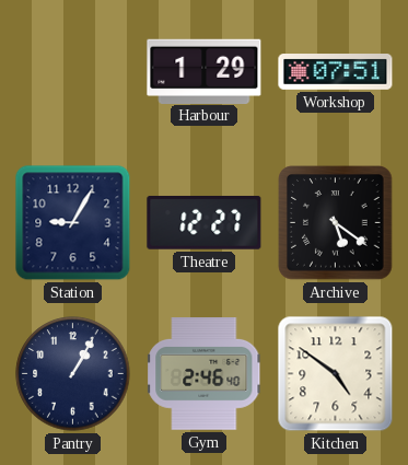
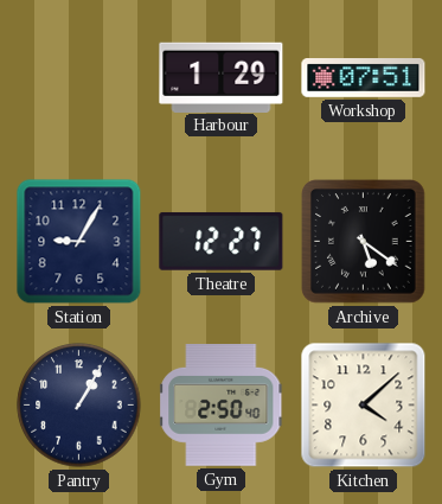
Gym: 2:46 -> 2:50
Kitchen: 4:51 -> 4:08
